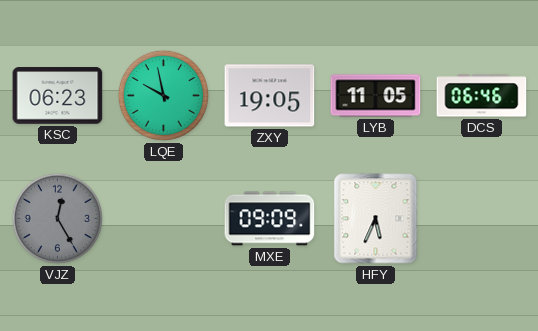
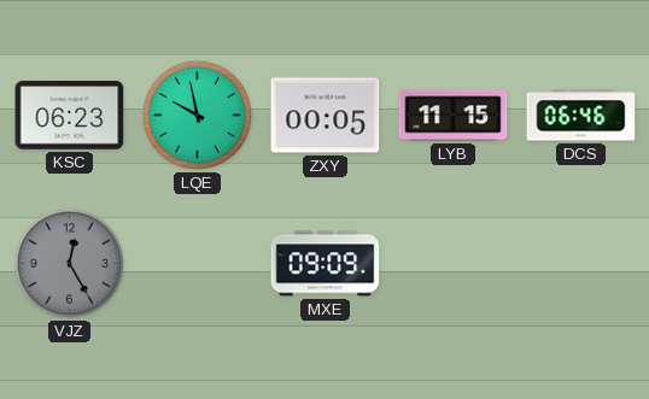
ZXY: 19:05 -> 00:05
LYB: 11:05 -> 11:15
HFY: 5:34 -> none
